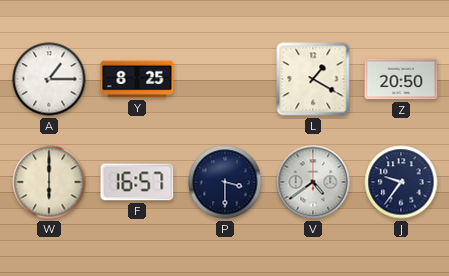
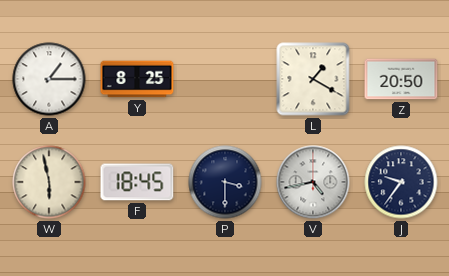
W: 6:00 -> 5:58
F: 16:57 -> 18:45
V: 4:39 -> 4:43
